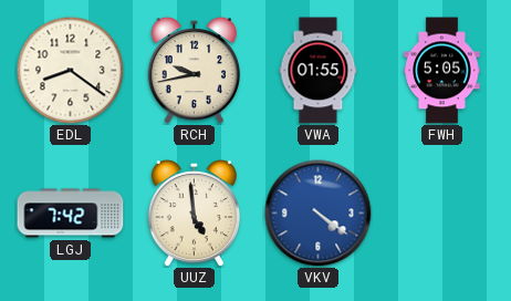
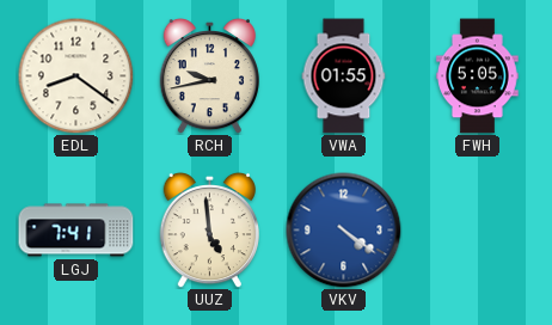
LGJ: 7:42 -> 7:41
